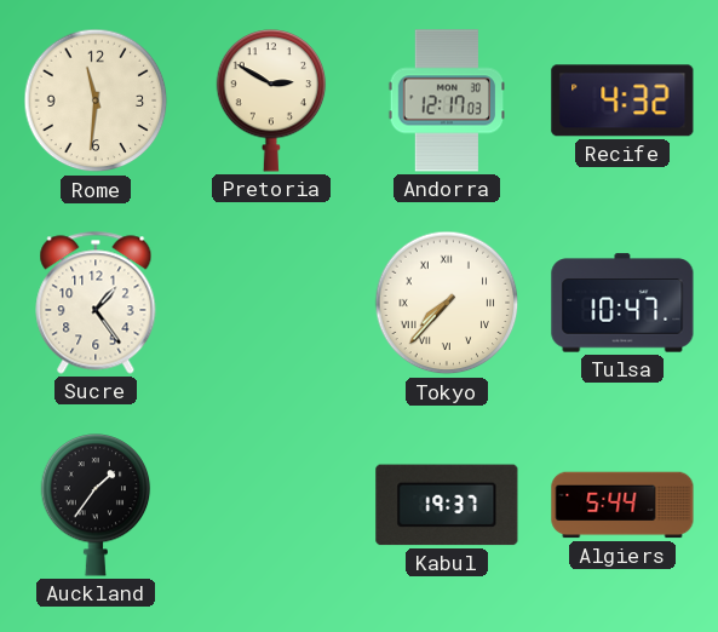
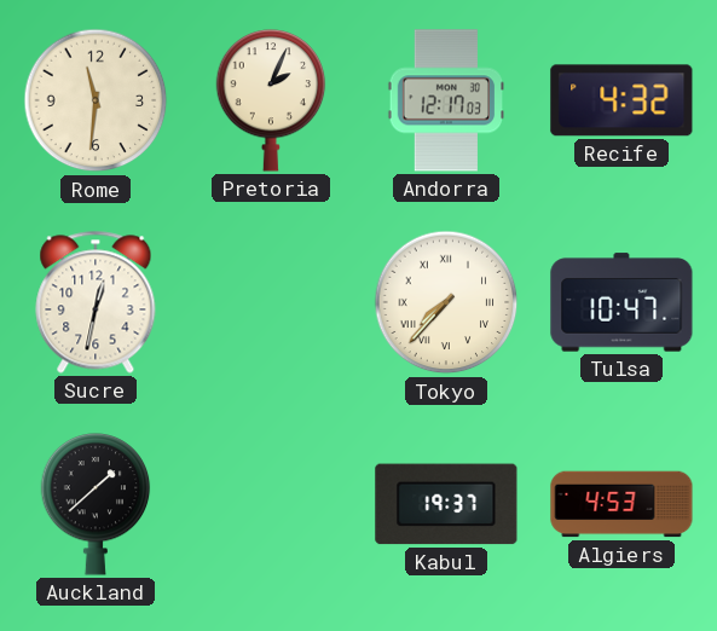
Pretoria: 2:50 -> 2:04
Sucre: 1:24 -> 12:32
Auckland: 1:36 -> 1:38
Algiers: 5:44 -> 4:53
